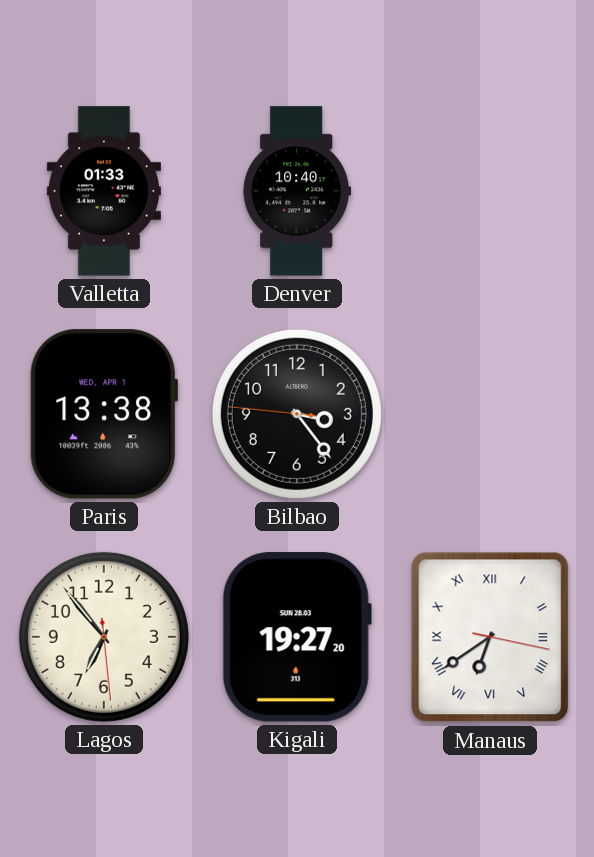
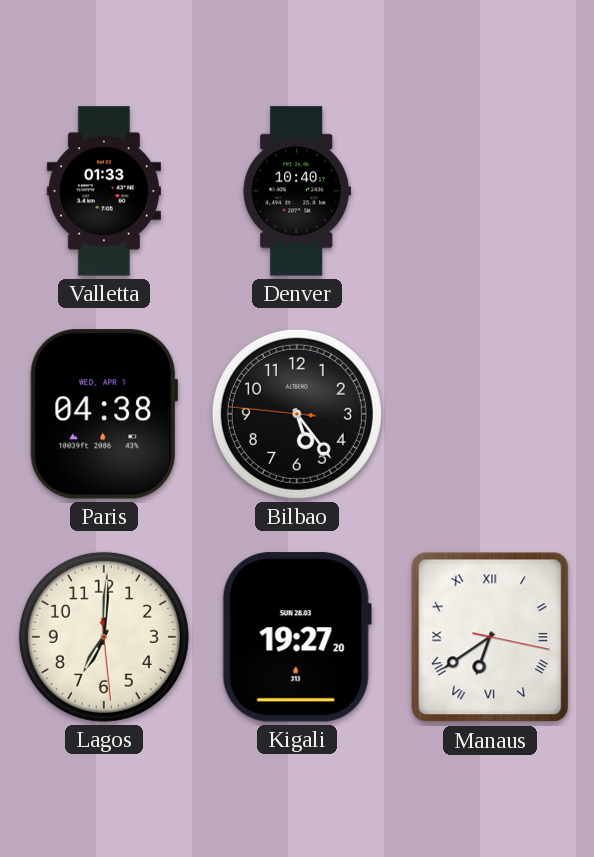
Paris: 13:38 -> 04:38
Bilbao: 3:23 -> 5:23
Lagos: 6:53 -> 7:00
